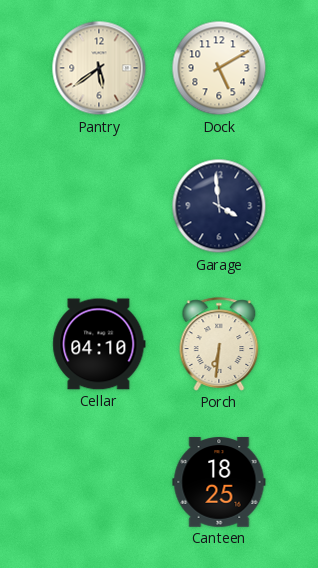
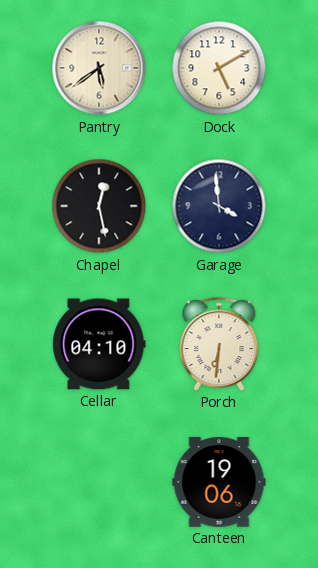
Chapel: none -> 12:28
Canteen: 18:25 -> 19:06
